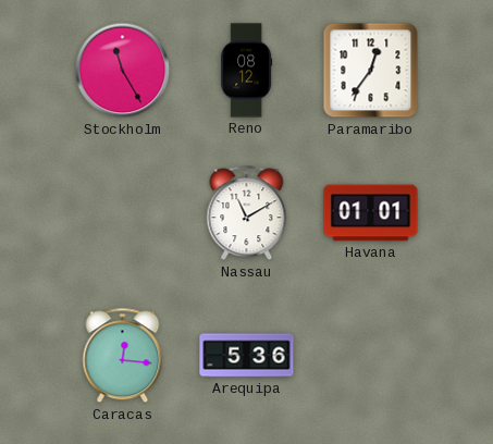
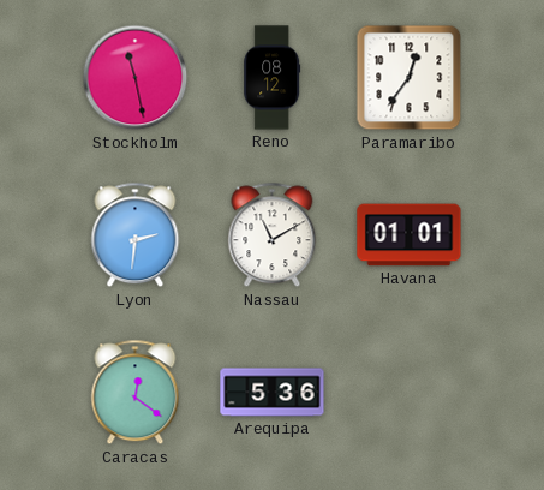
Stockholm: 11:25 -> 11:28
Lyon: none -> 2:31
Caracas: 12:16 -> 12:21
